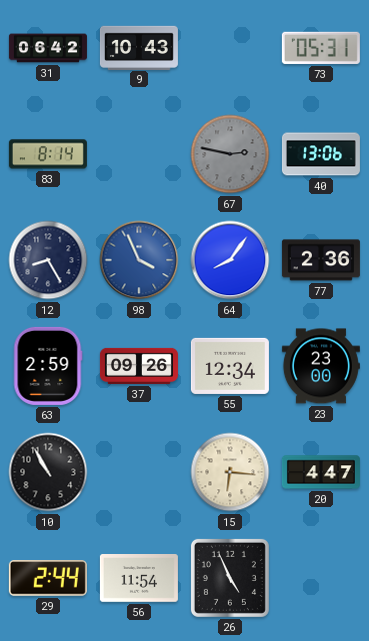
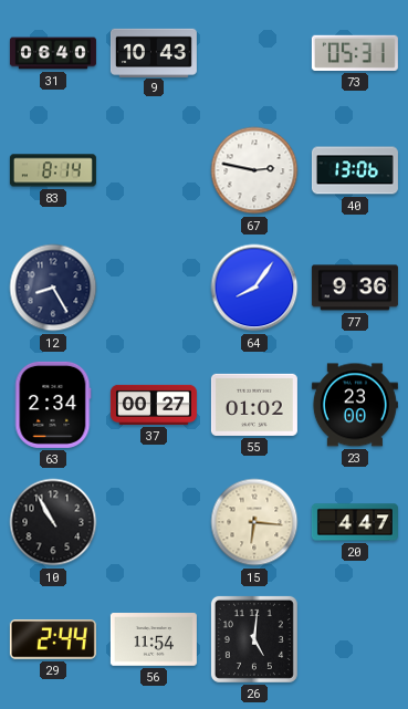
31: 06:42 -> 06:40
67 dial: grey -> white
98: 3:56 -> none
77: 2:36 -> 9:36
63: 2:59 -> 2:34
37: 09:26 -> 00:27
55: 12:34 -> 01:02
26: 4:56 -> 5:01
